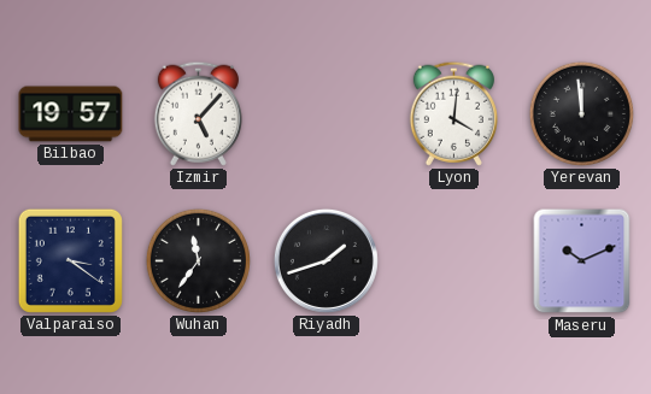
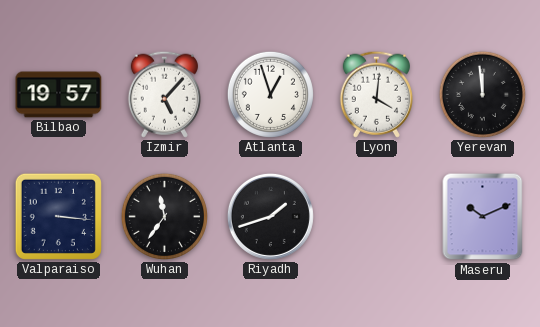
Atlanta: none -> 12:57
Valparaiso: 3:21 -> 3:16
